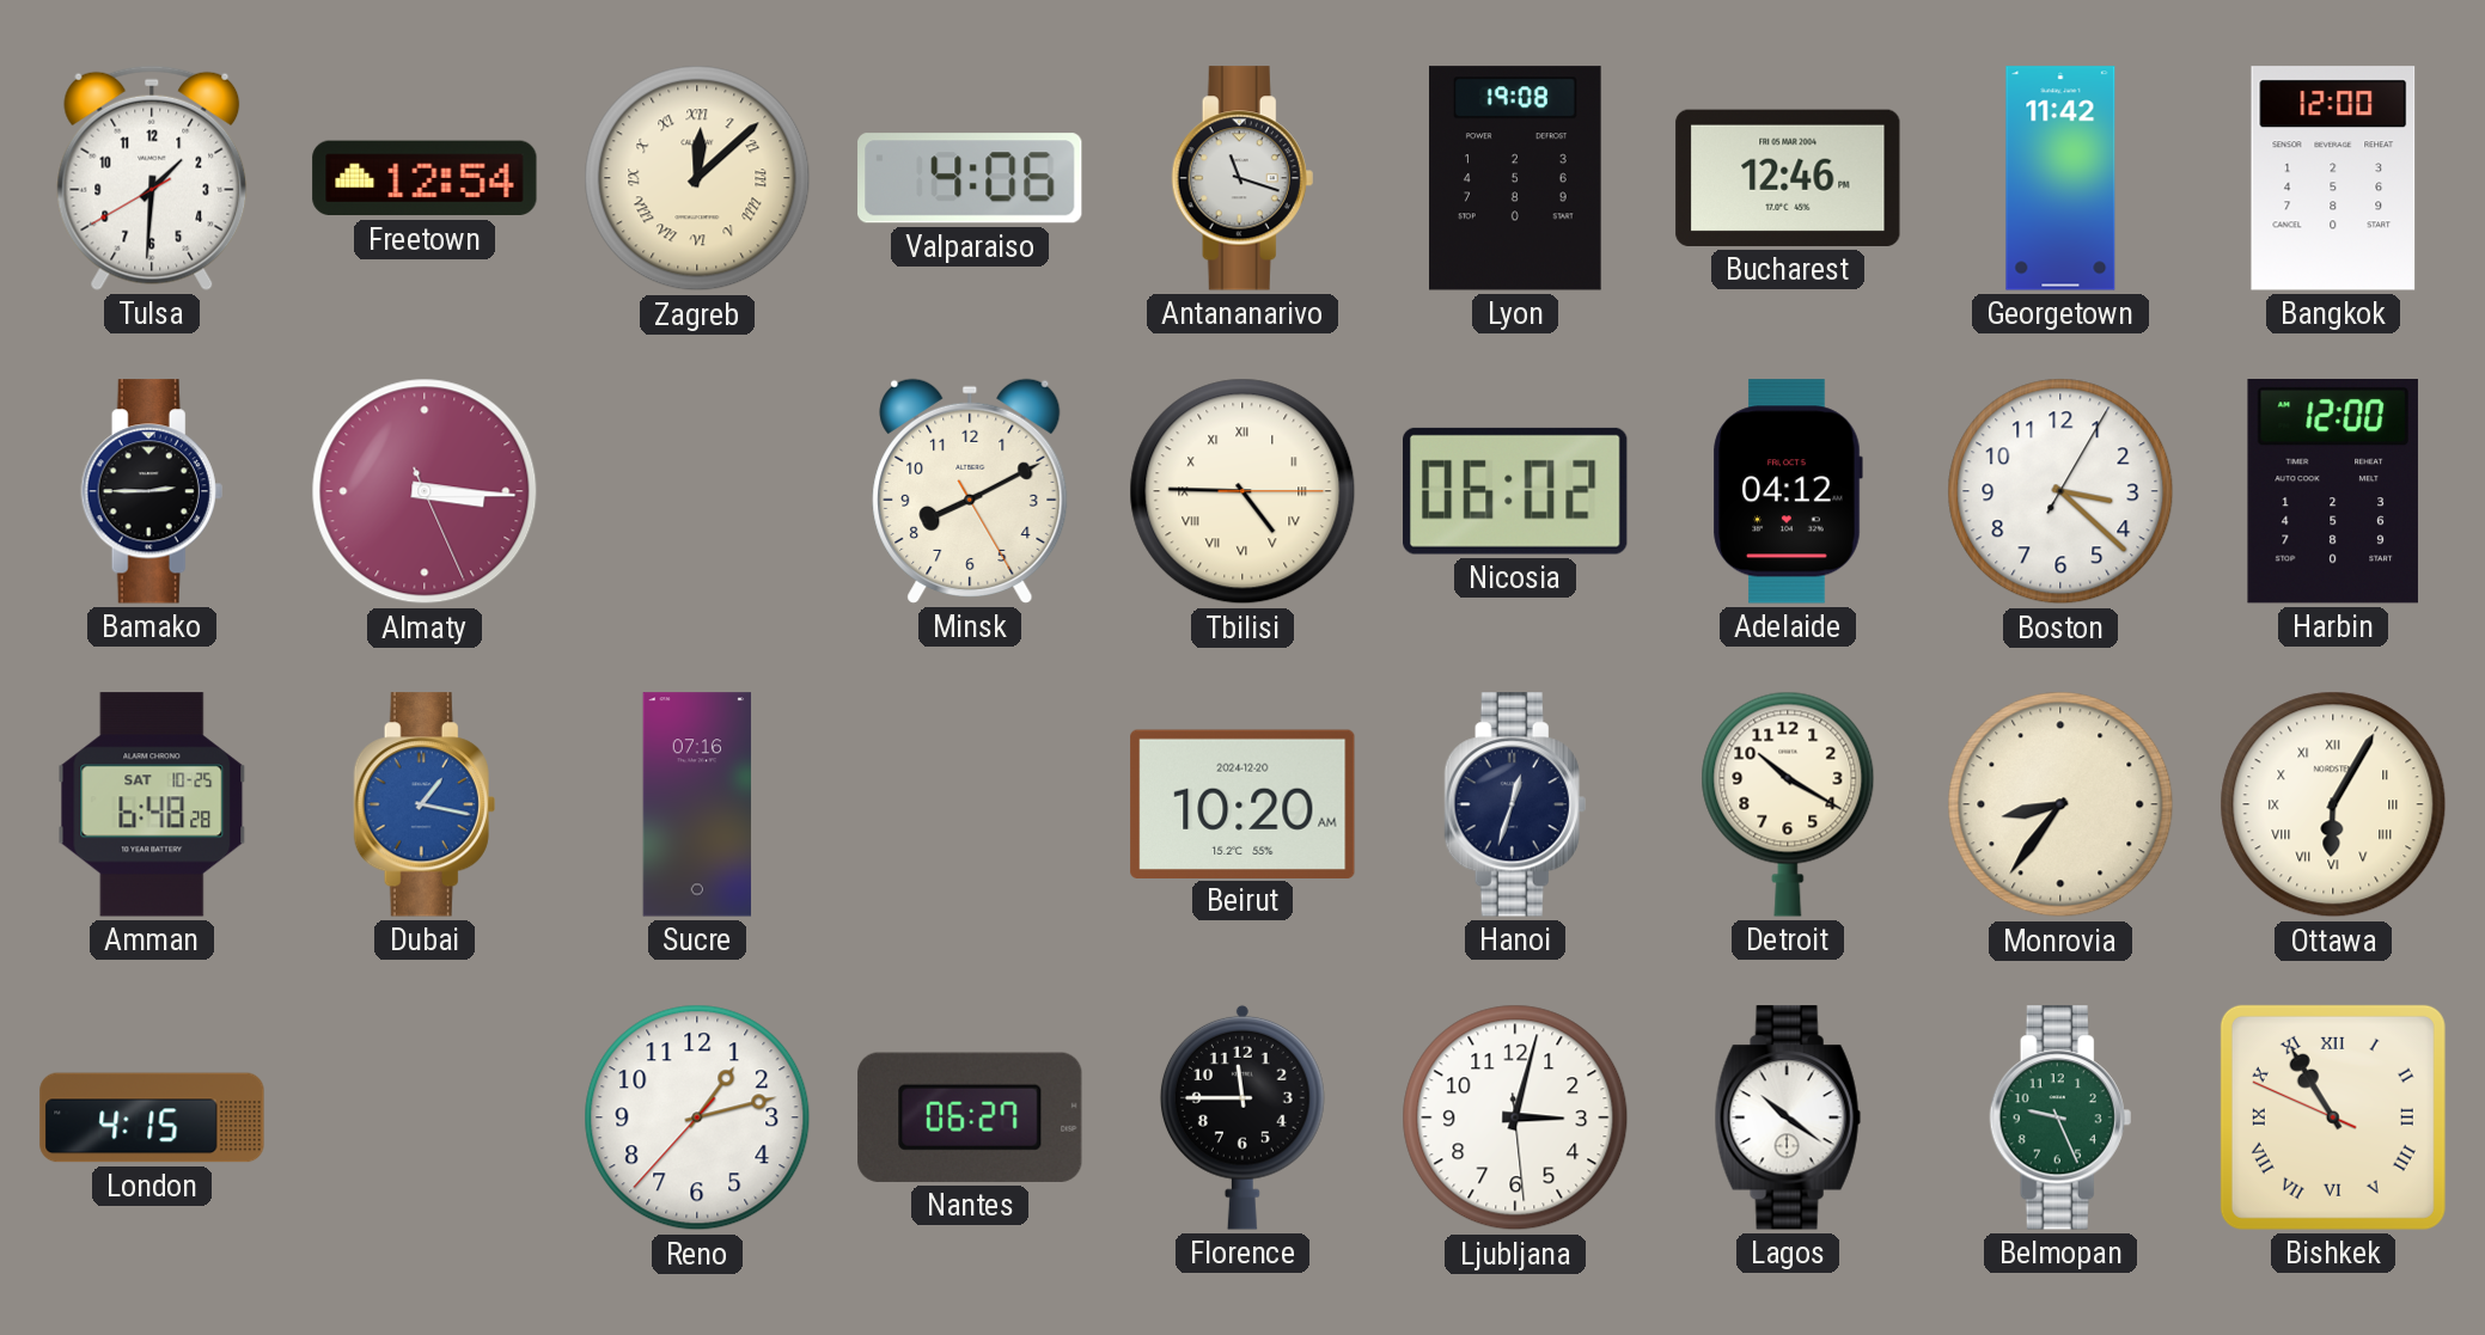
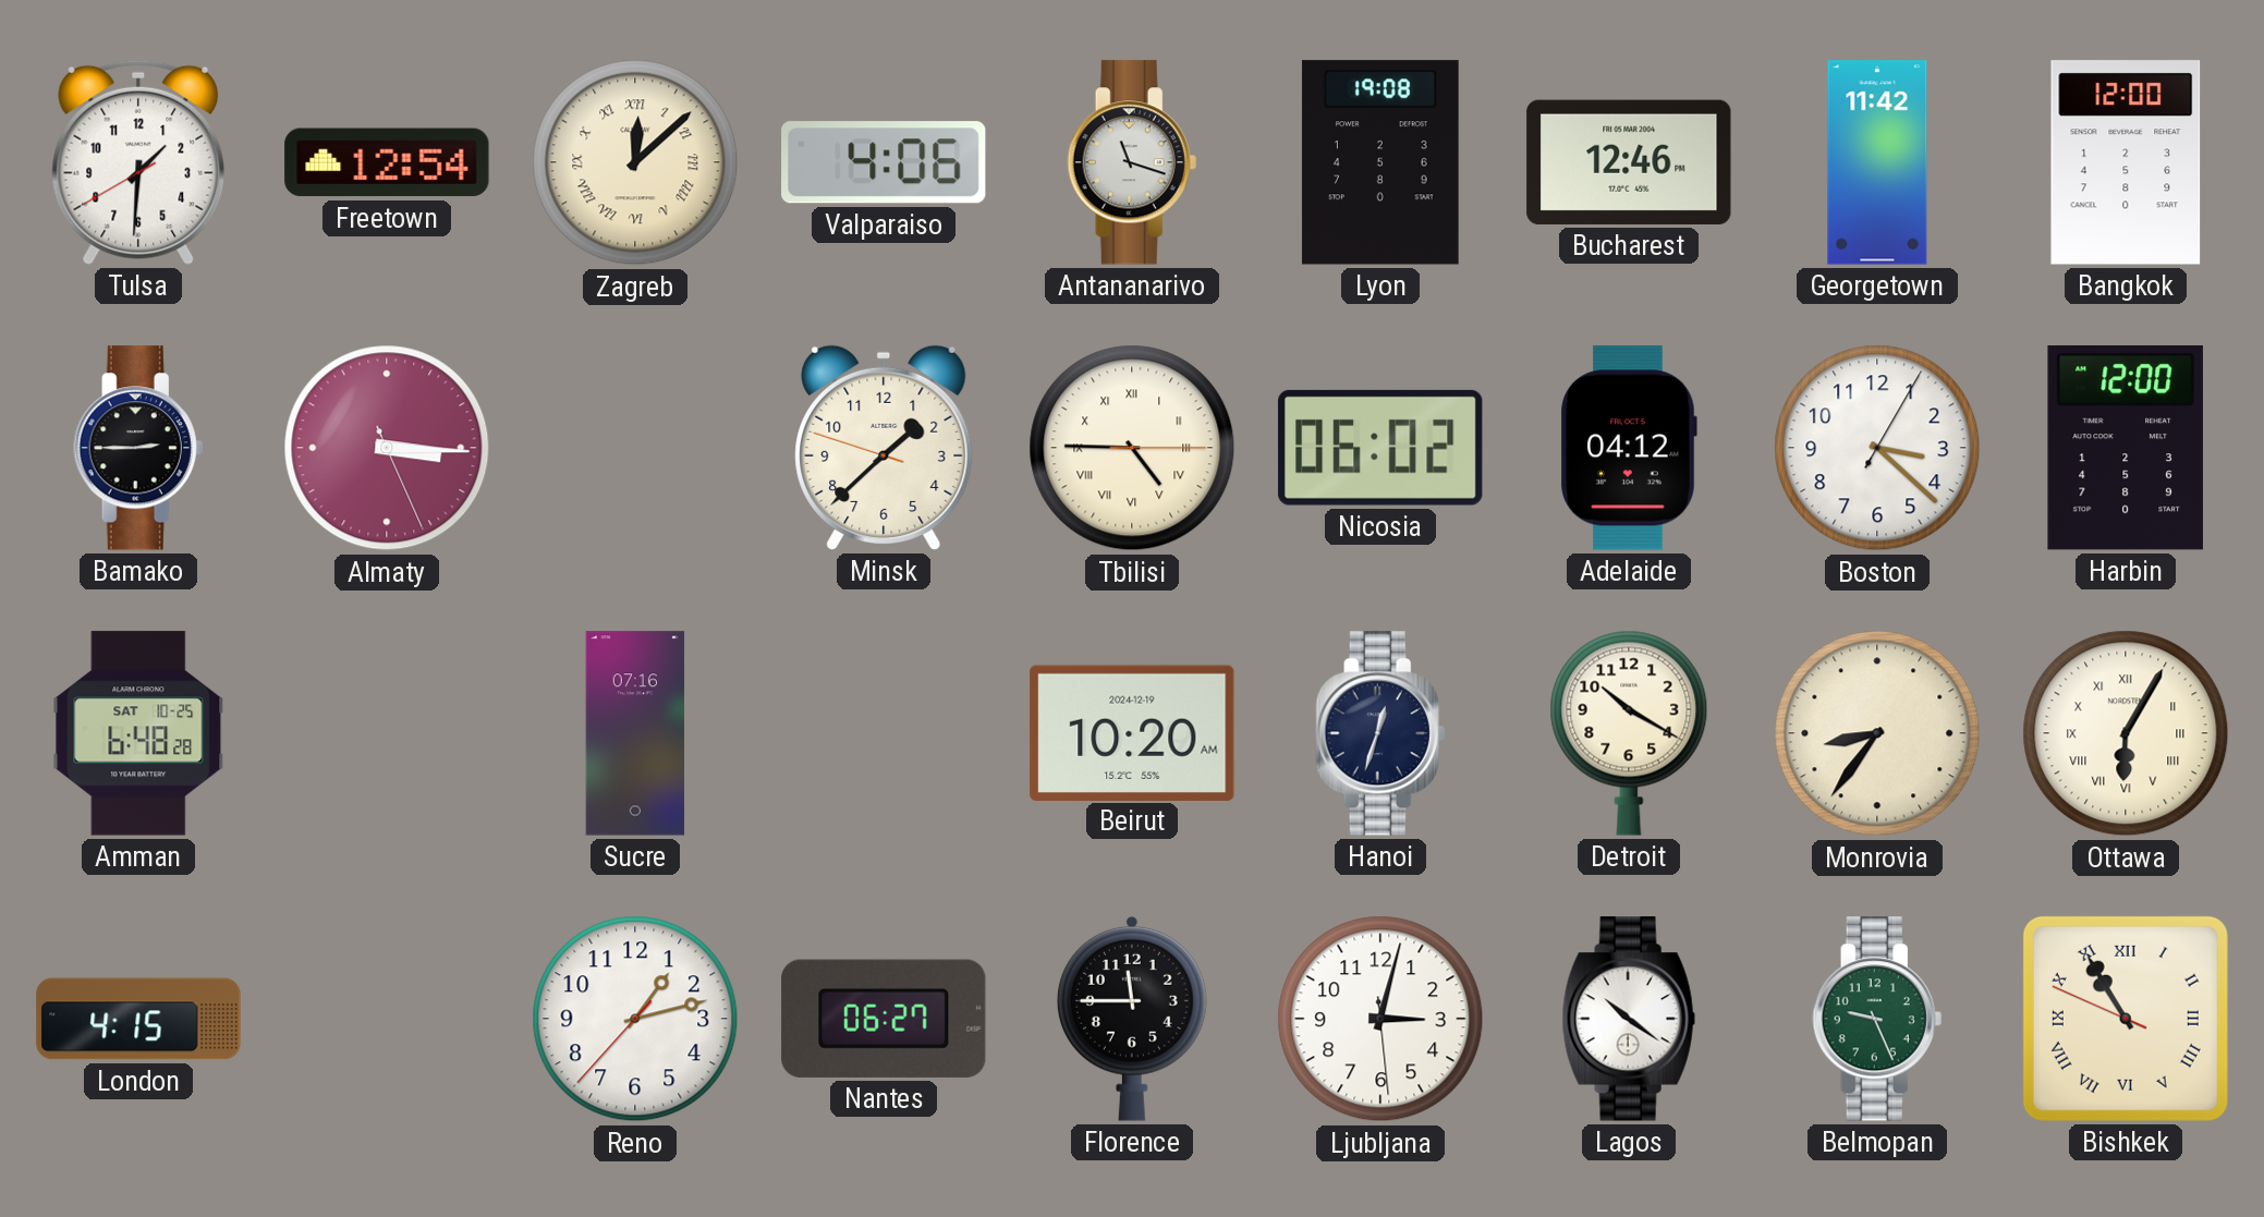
Minsk: 8:10 -> 1:37
Dubai: 1:17 -> none
Beirut date: 2024-12-20 -> 2024-12-19
